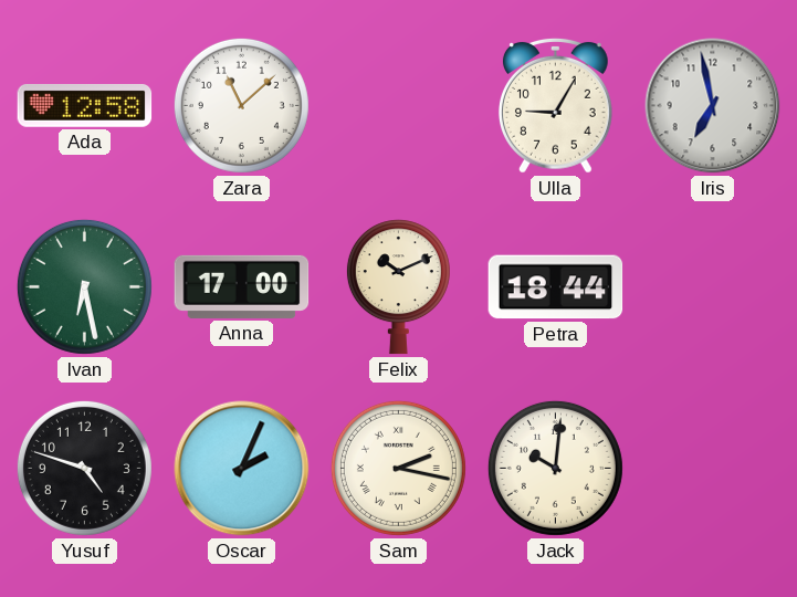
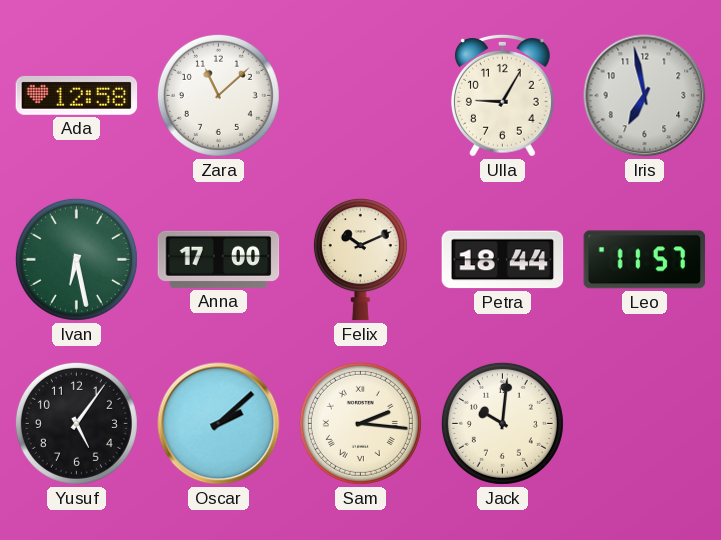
Leo: none -> 11:57
Yusuf: 4:48 -> 5:06
Oscar: 2:04 -> 2:08
Sam: 2:17 -> 2:16
